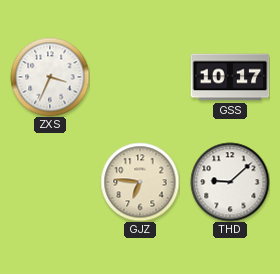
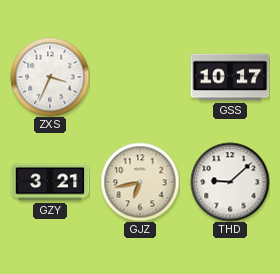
GZY: none -> 3:21
GJZ: 6:46 -> 6:43
